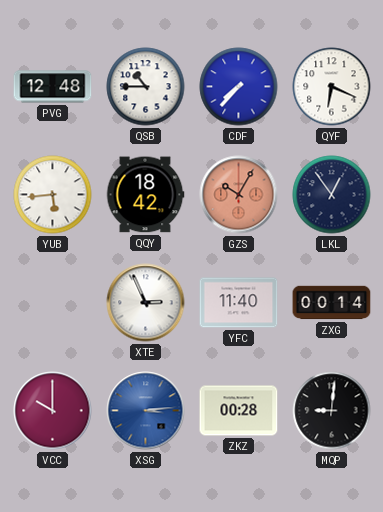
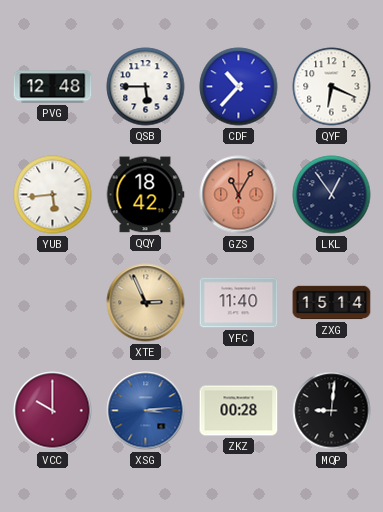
QSB: 10:45 -> 5:45
CDF: 7:37 -> 10:37
GZS: 10:05 -> 11:05
XTE dial: white -> champagne
ZXG: 00:14 -> 15:14
